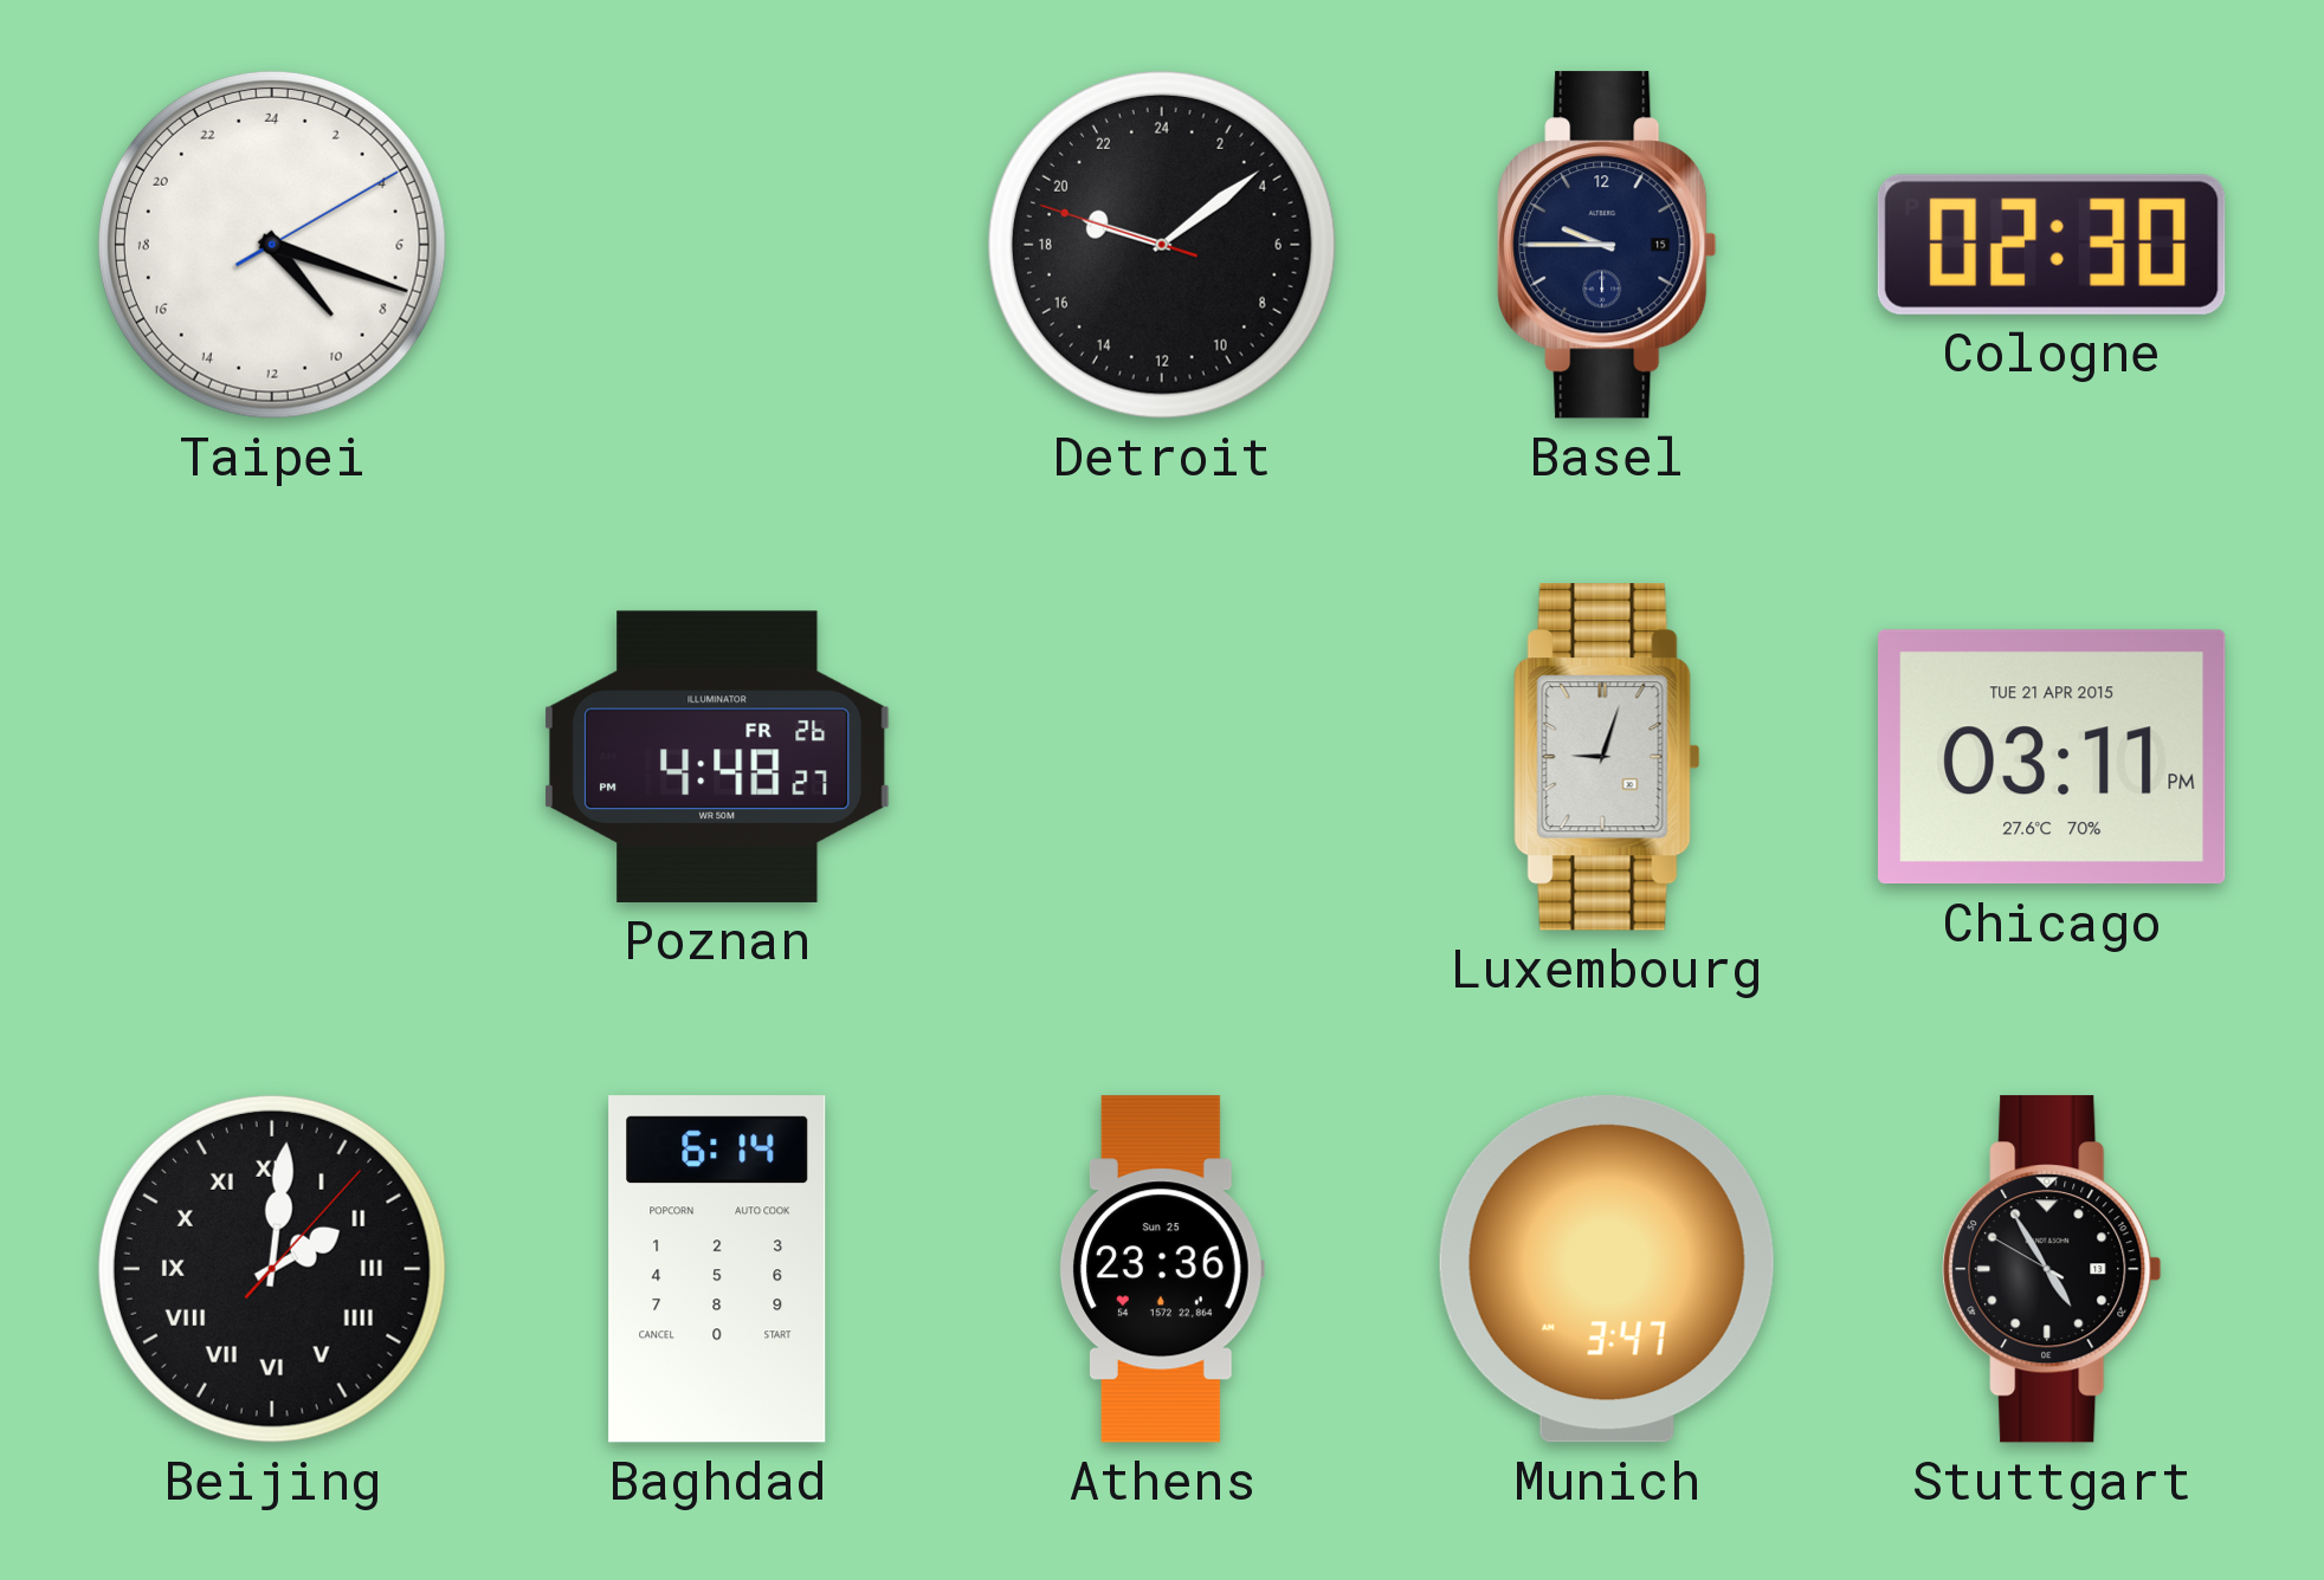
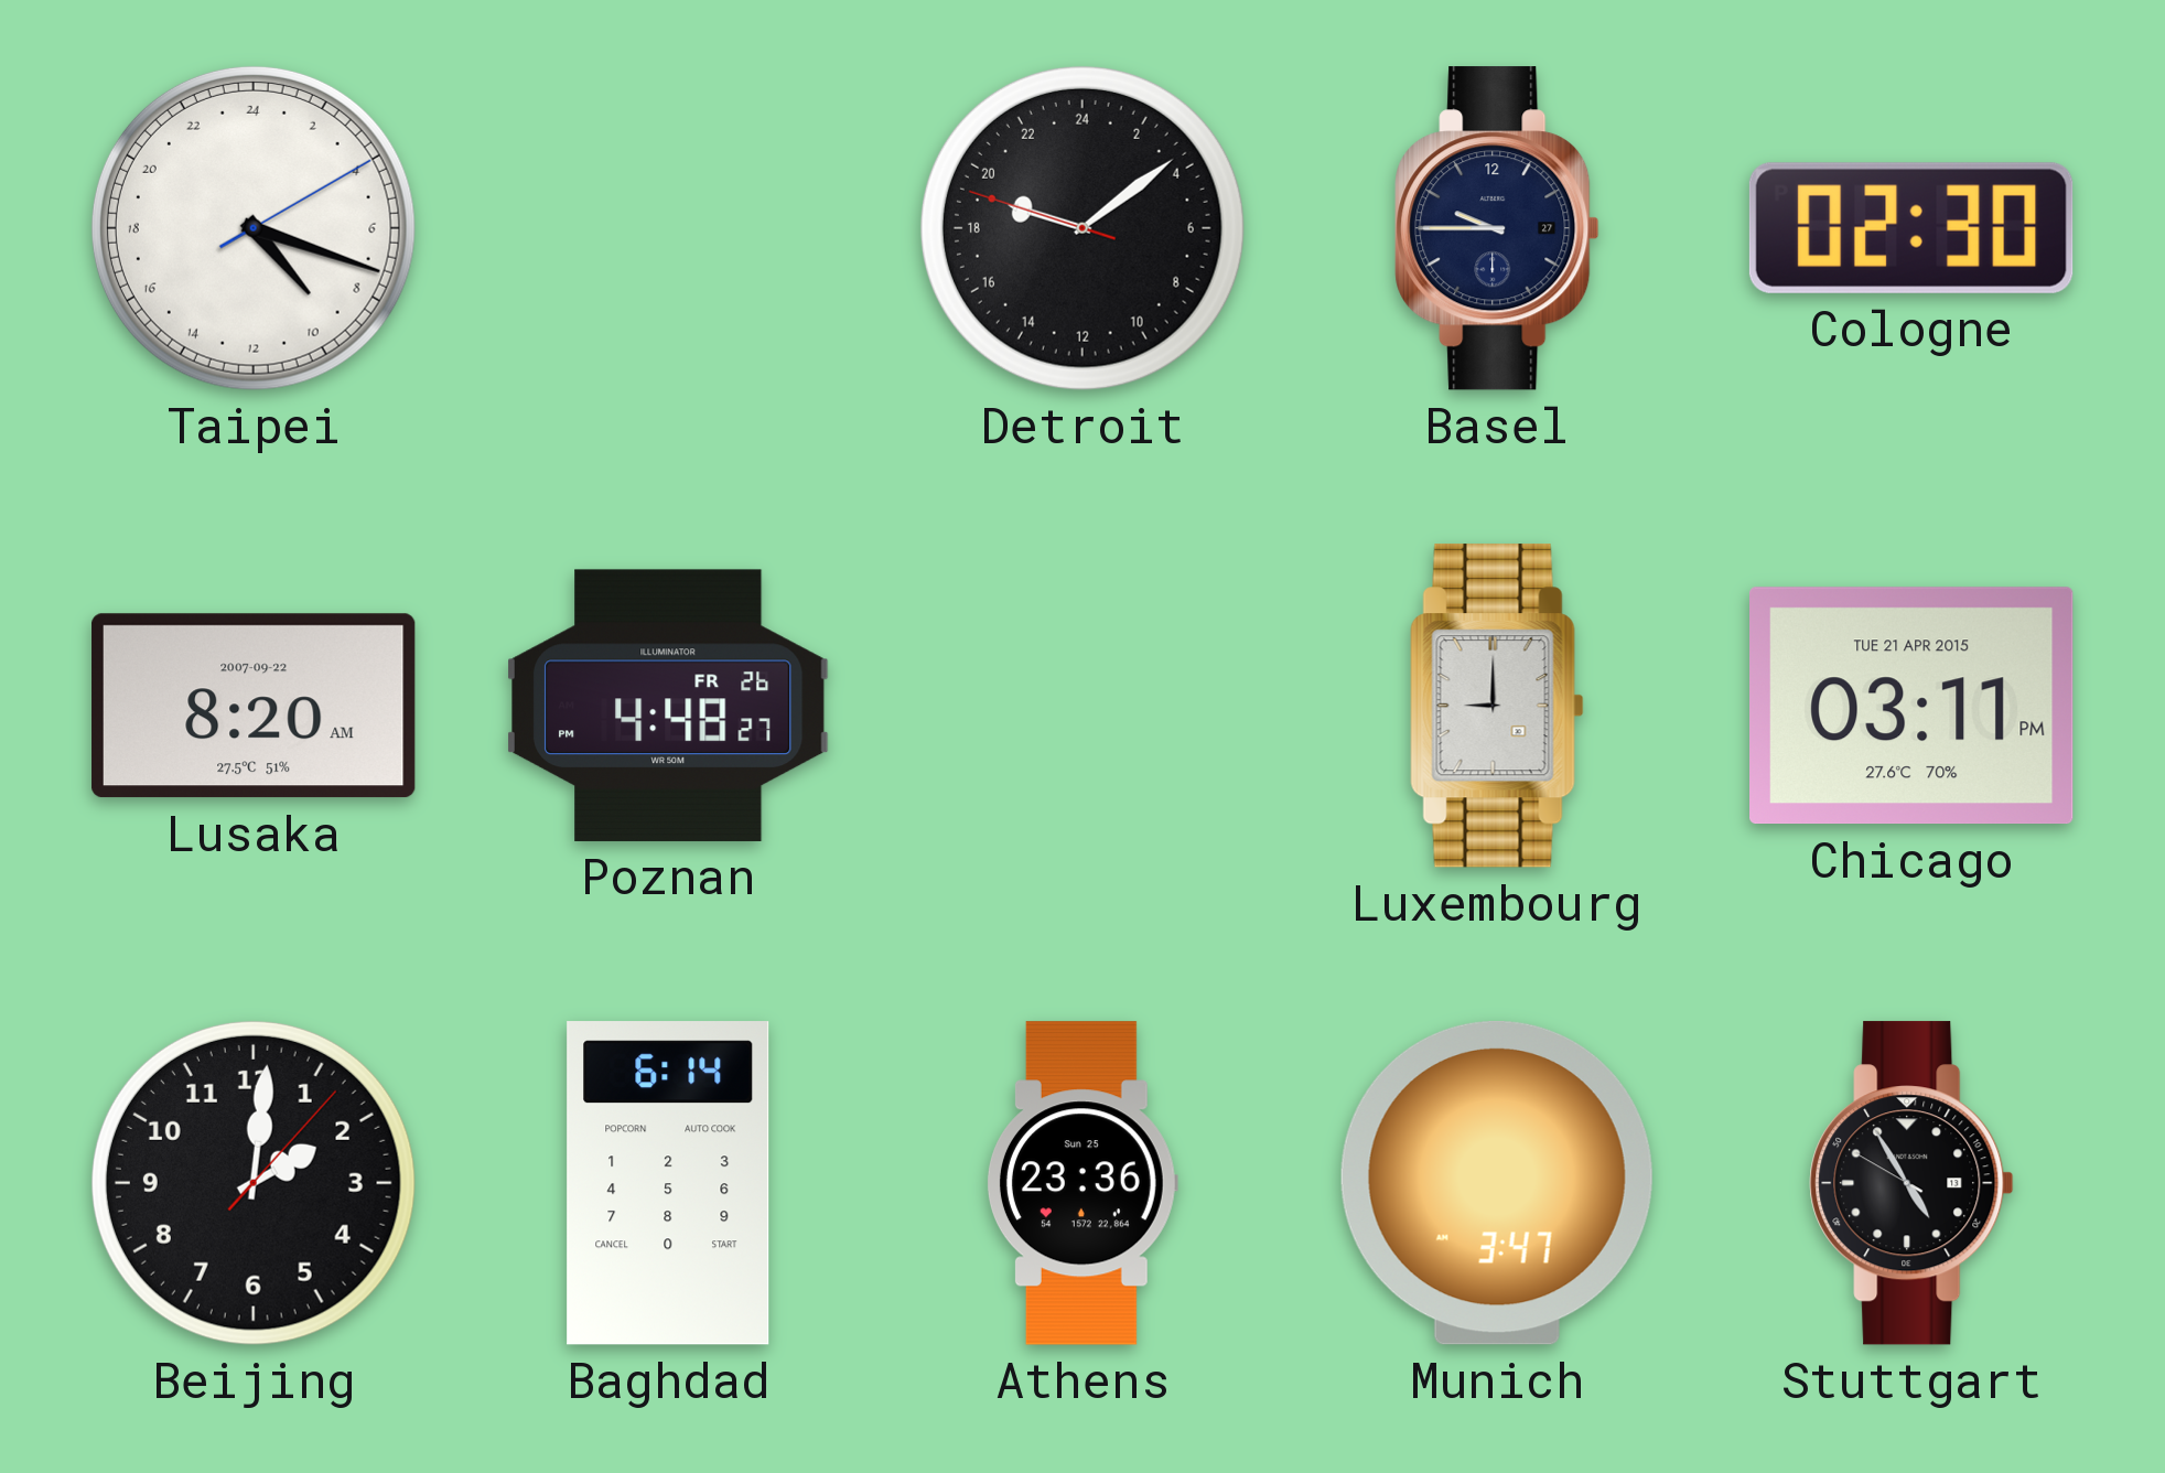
Basel date: 15 -> 27
Lusaka: none -> 8:20
Luxembourg: 9:03 -> 9:00
Beijing numerals: Roman -> Arabic
